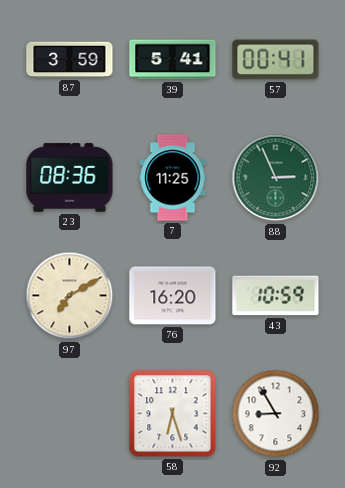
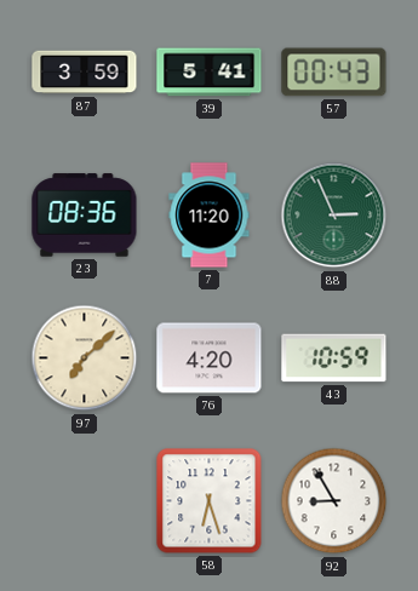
57: 00:41 -> 00:43
7: 11:25 -> 11:20
97: 7:10 -> 7:08
76: 16:20 -> 4:20
